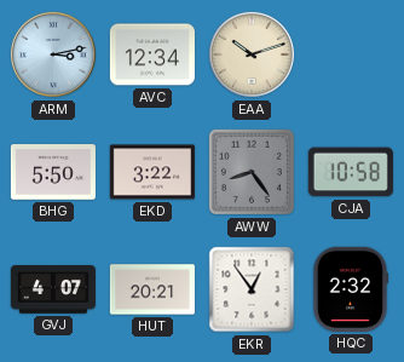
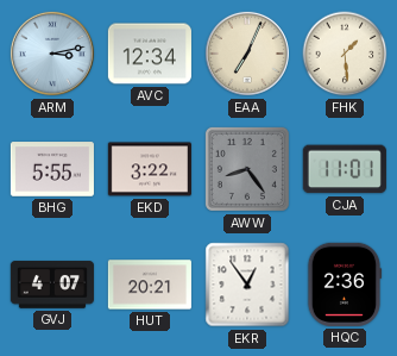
EAA: 10:12 -> 7:04
FHK: none -> 1:29
BHG: 5:50 -> 5:55
CJA: 10:58 -> 11:01
HQC: 2:32 -> 2:36
